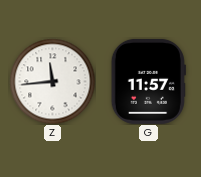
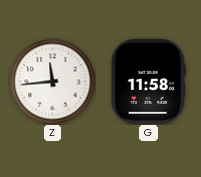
G: 11:57 -> 11:58
